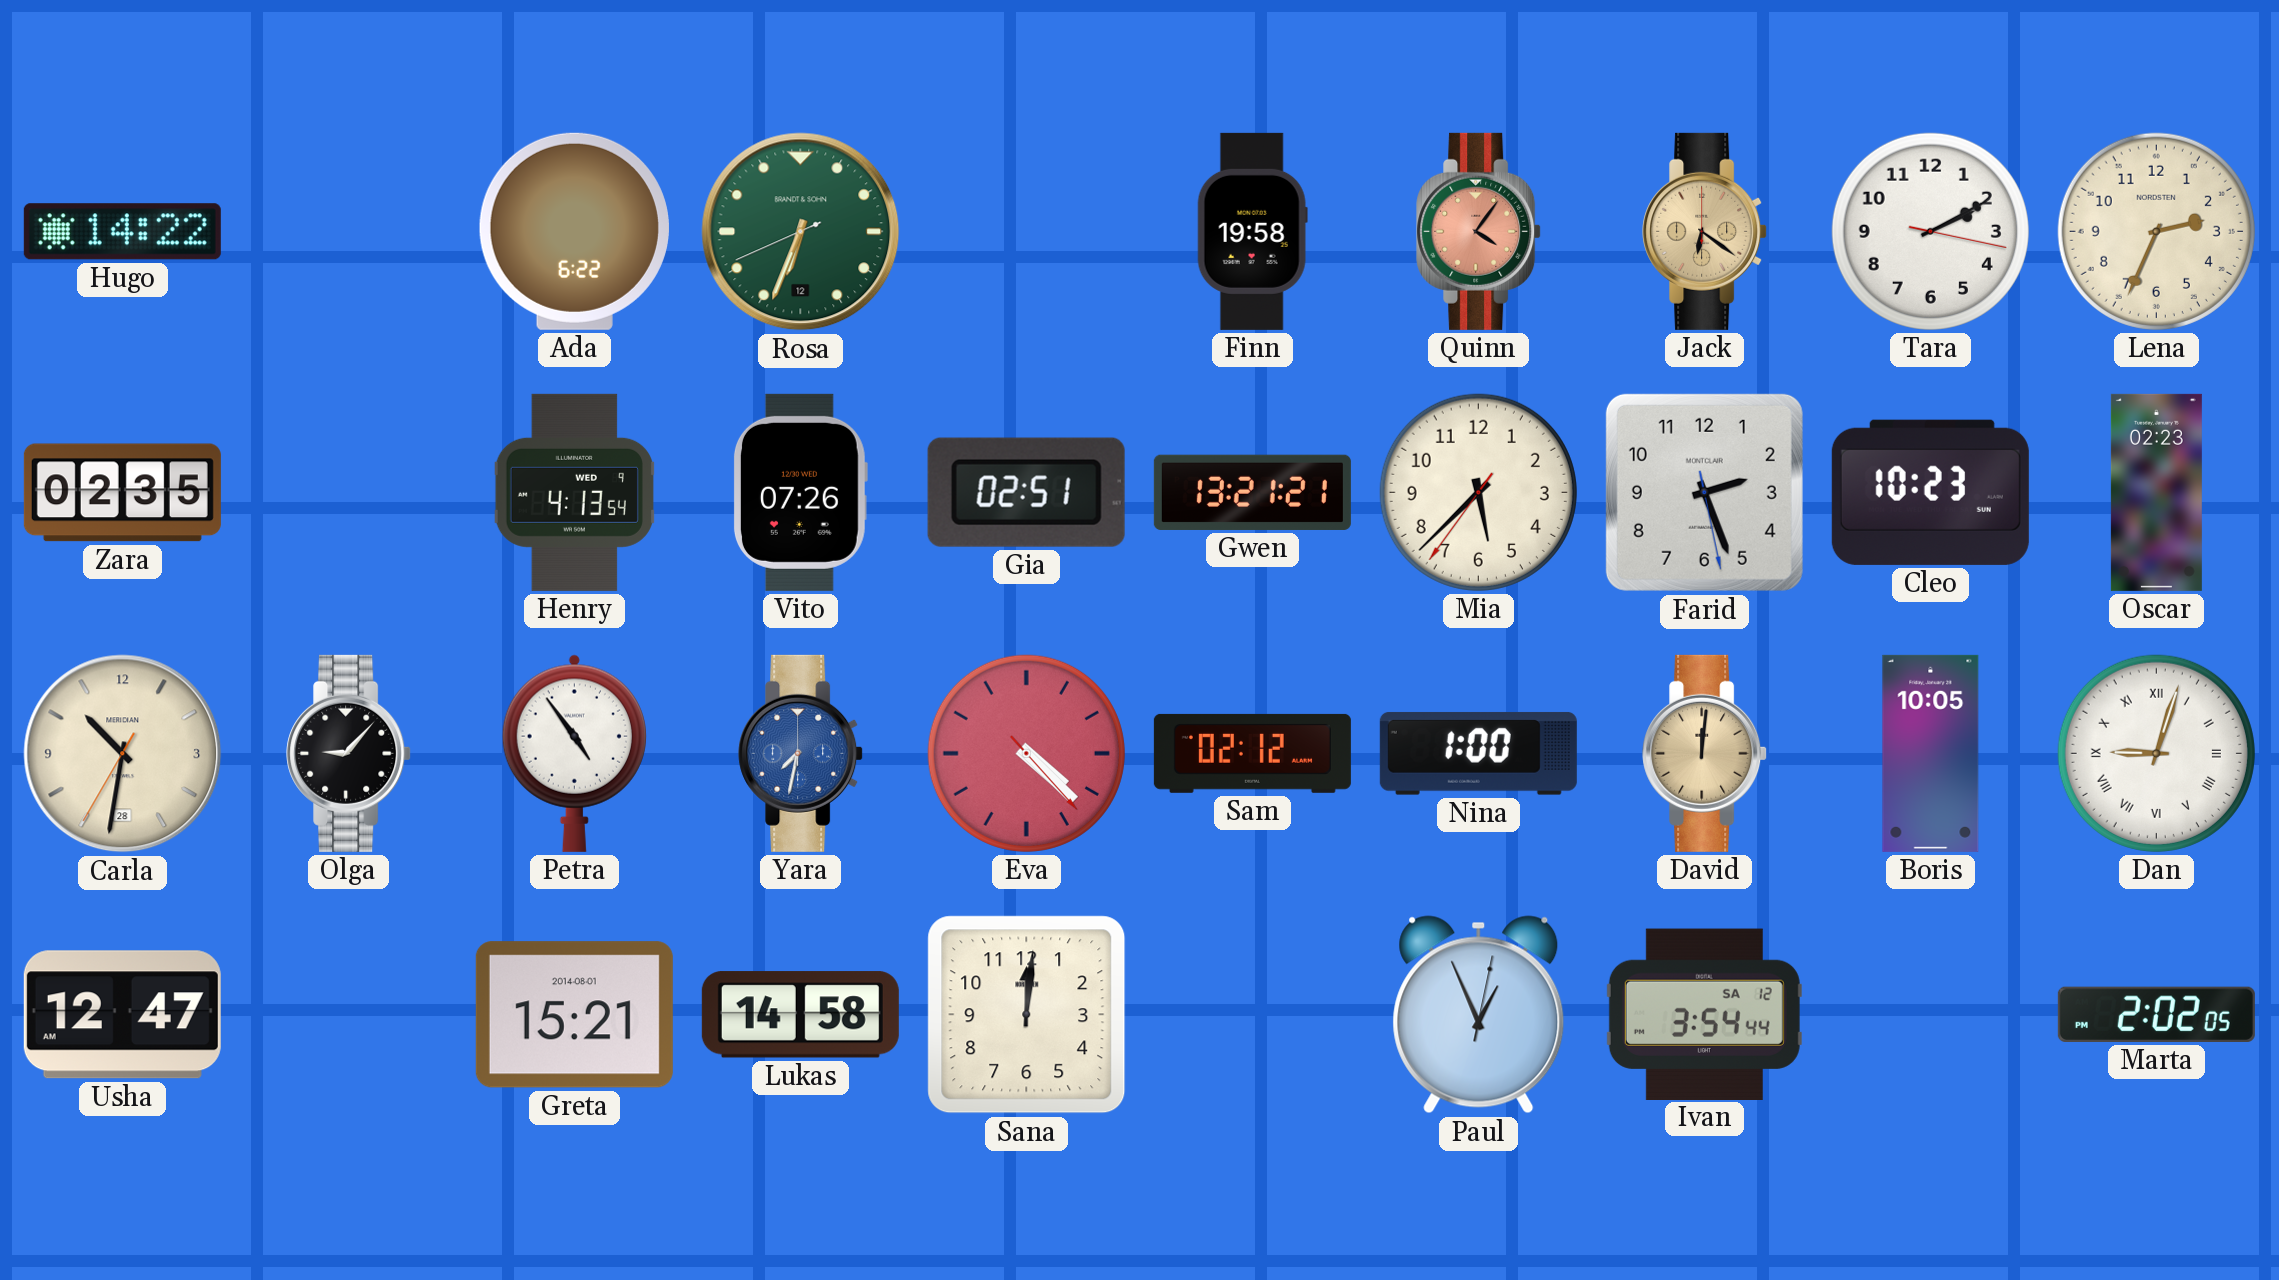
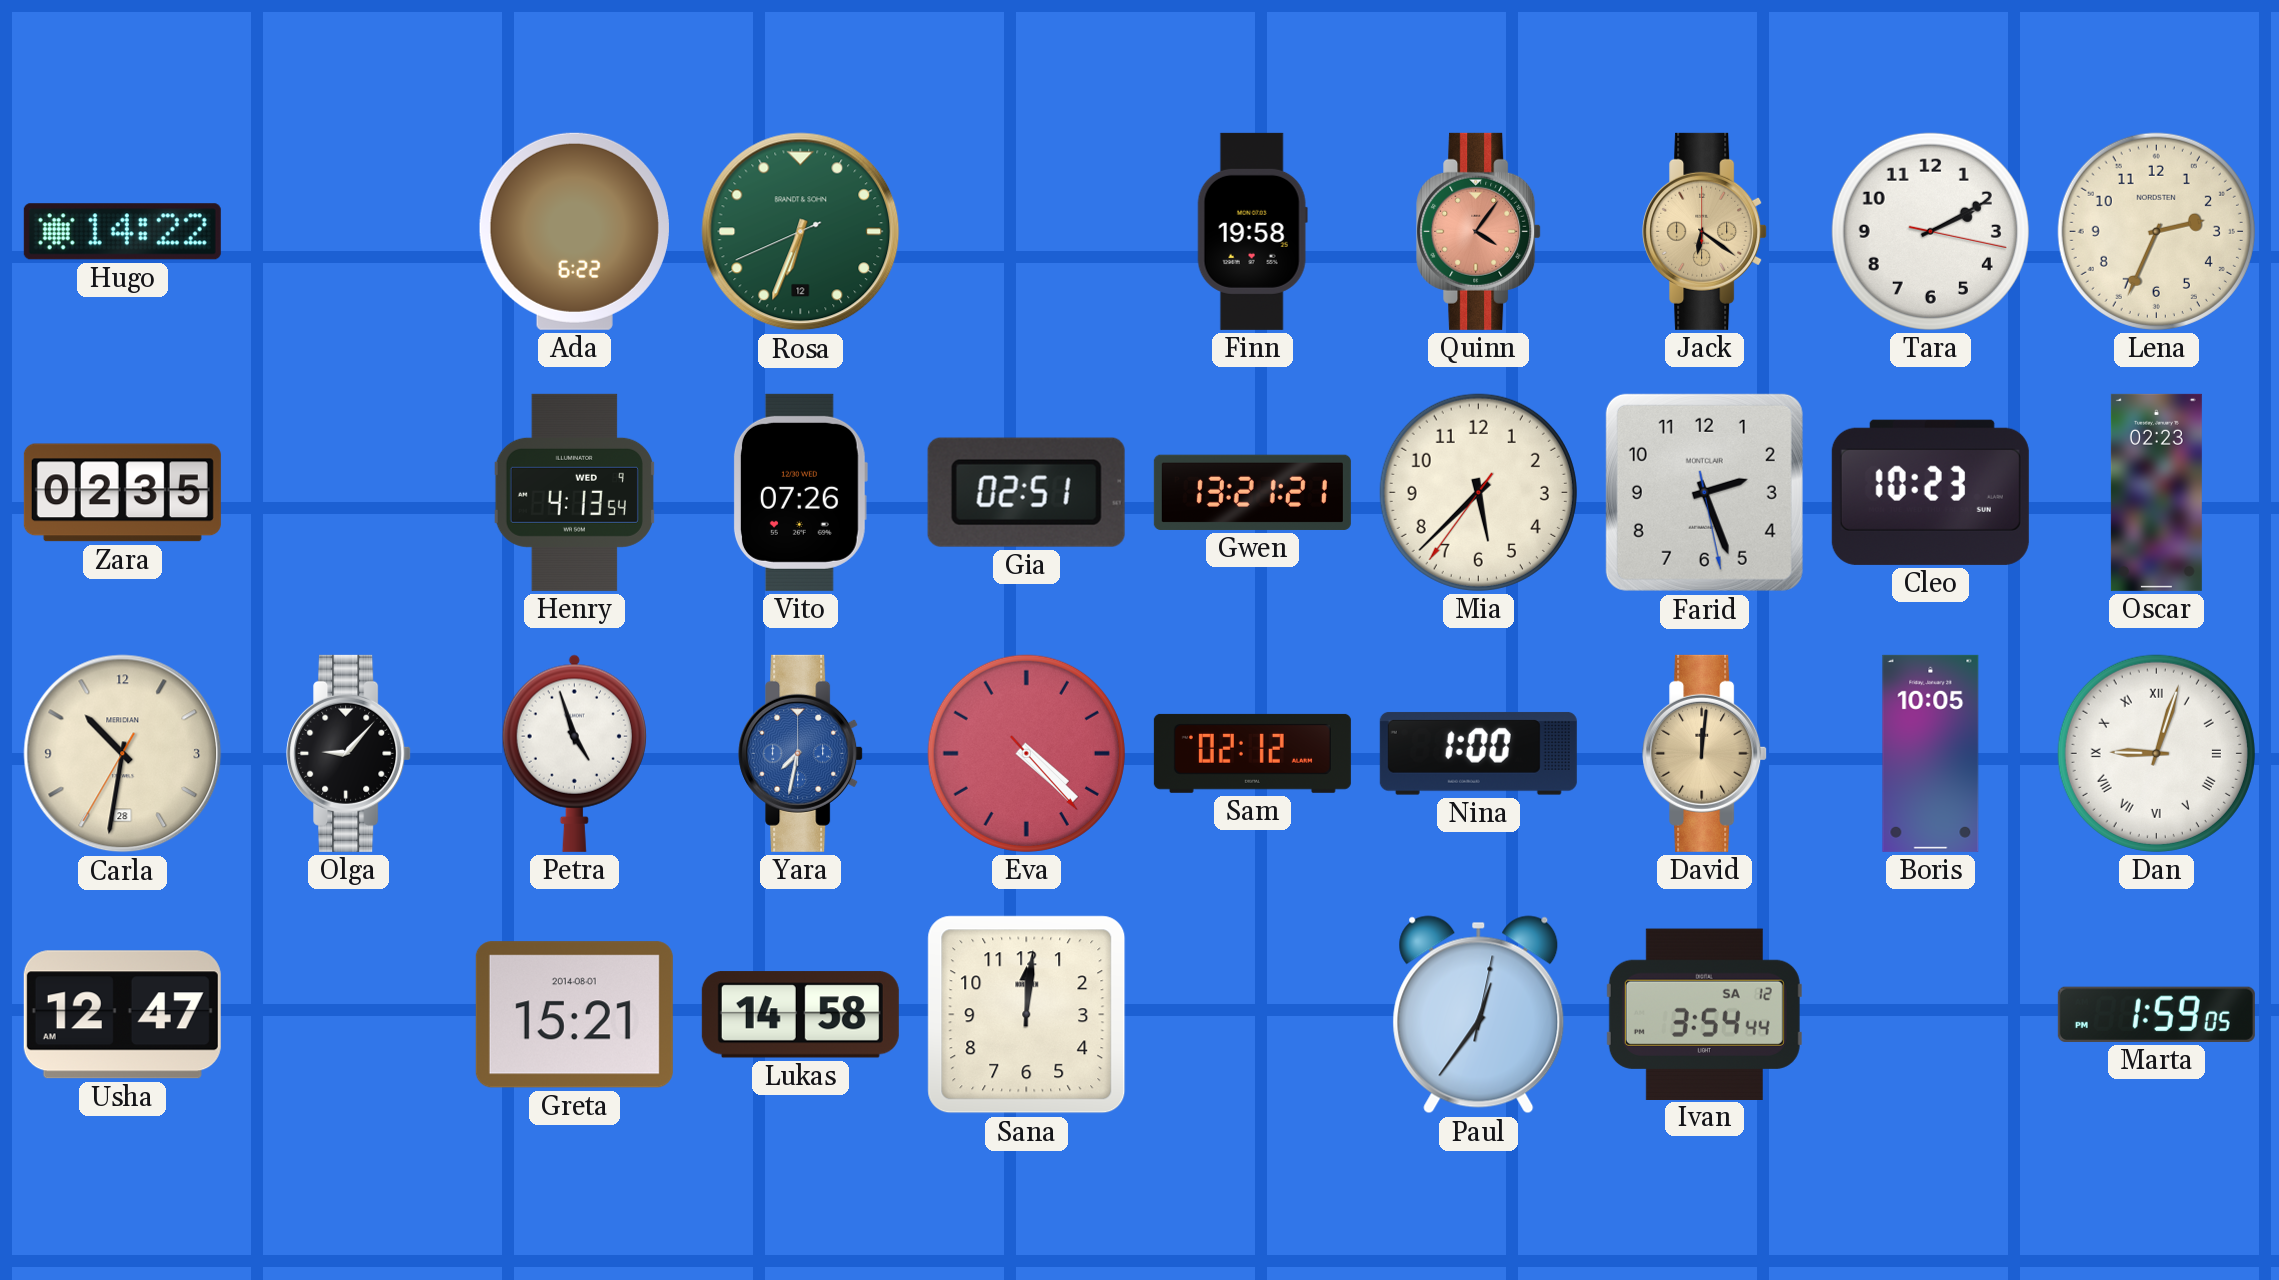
Petra: 4:54 -> 4:57
Paul: 12:56 -> 12:36
Marta: 2:02 -> 1:59
